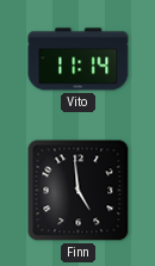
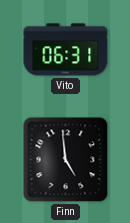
Vito: 11:14 -> 06:31
